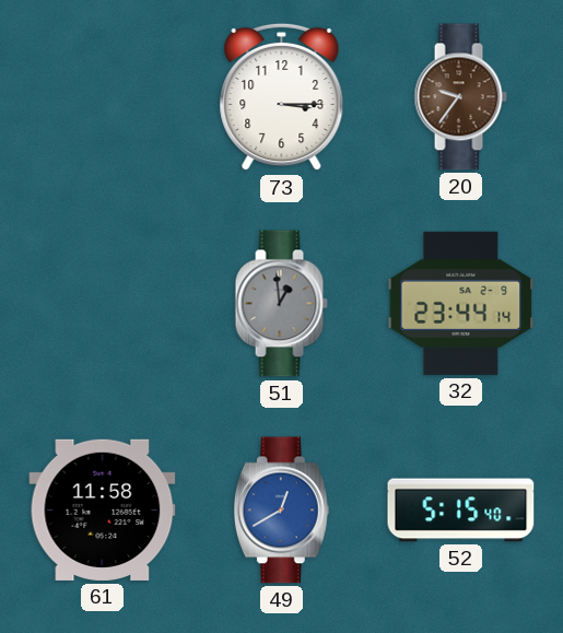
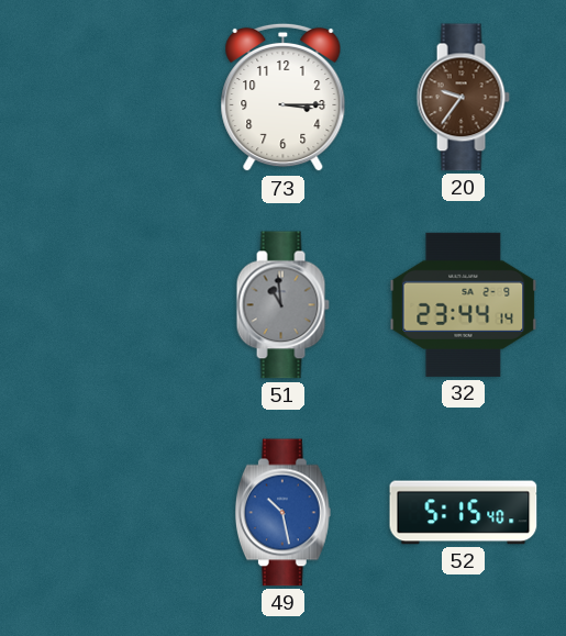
51: 12:59 -> 10:59
61: 11:58 -> none
49: 12:40 -> 10:28
